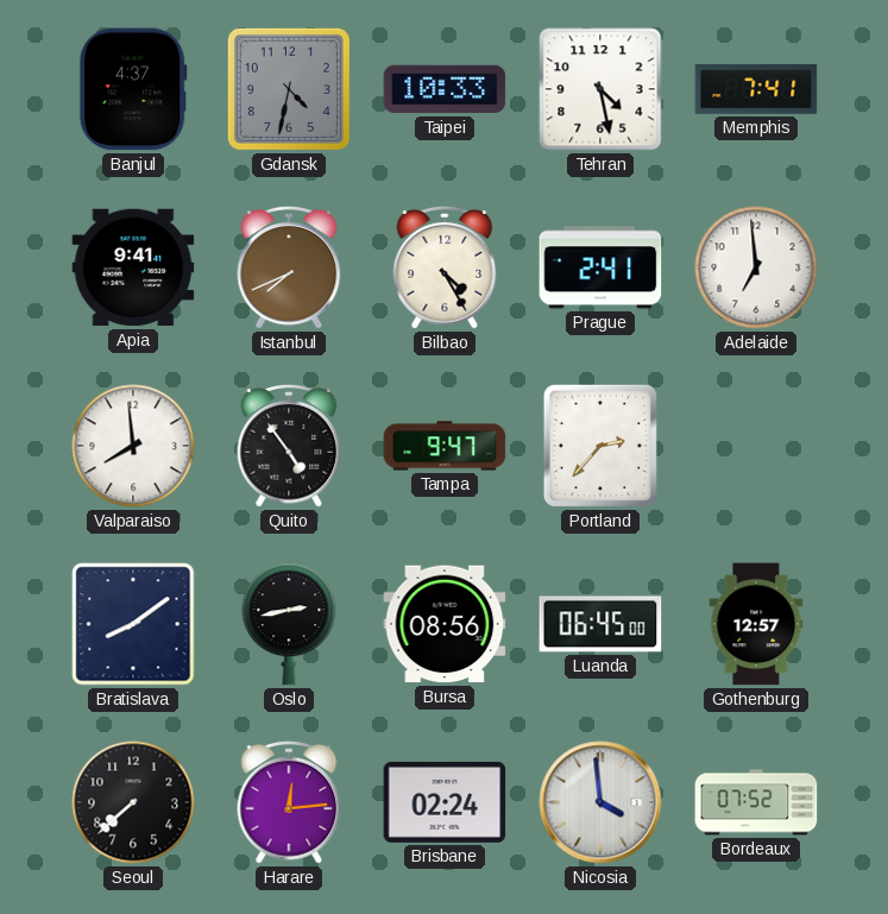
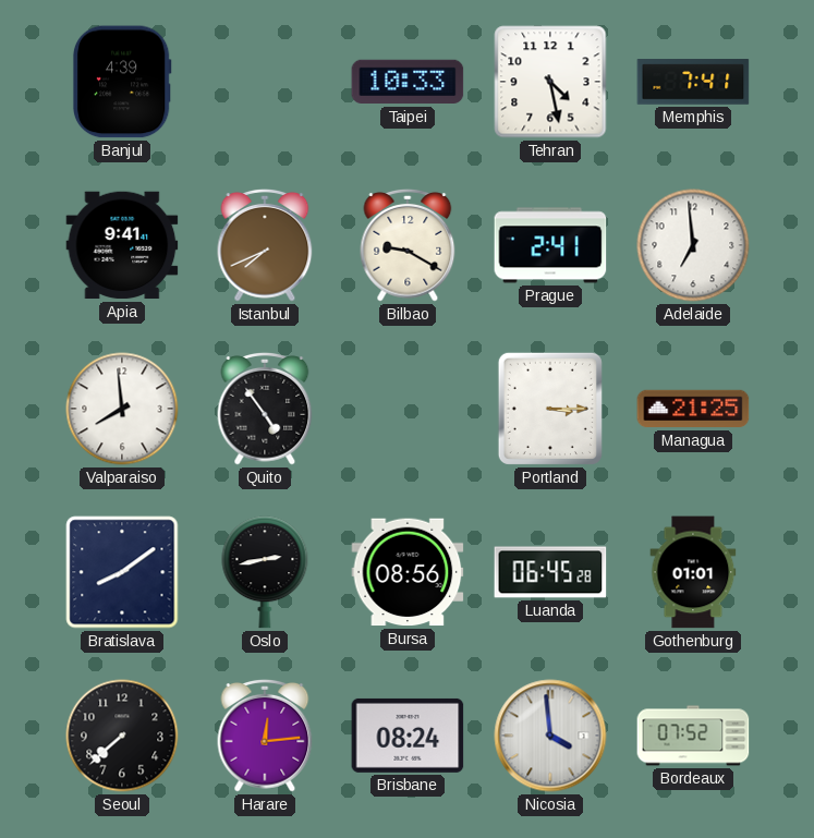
Banjul: 4:37 -> 4:39
Gdansk: 4:32 -> none
Bilbao: 4:25 -> 9:20
Tampa: 9:47 -> none
Portland: 2:37 -> 3:15
Managua: none -> 21:25
Luanda: 06:45:00 -> 06:45:28
Gothenburg: 12:57 -> 01:01
Brisbane: 02:24 -> 08:24
